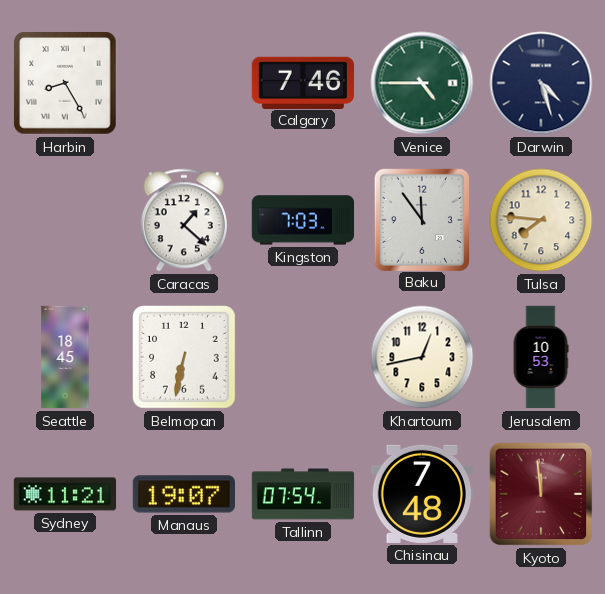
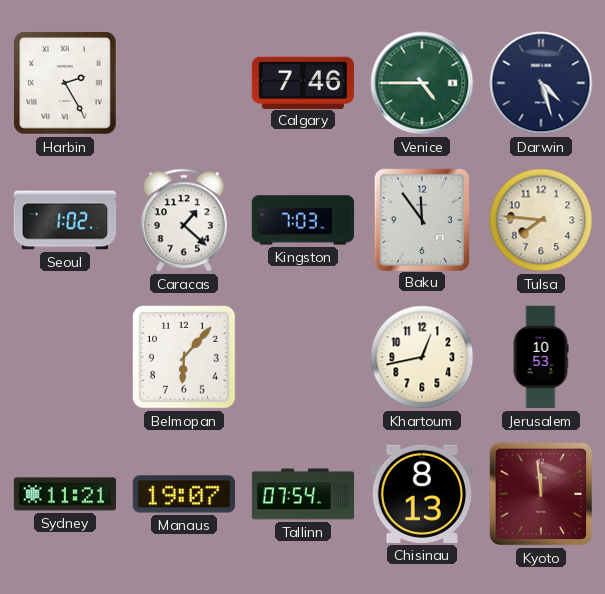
Harbin: 8:25 -> 2:25
Seoul: none -> 1:02
Seattle: 18:45 -> none
Belmopan: 6:32 -> 6:07
Chisinau: 7:48 -> 8:13
